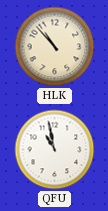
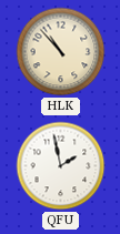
QFU: 10:58 -> 1:58
